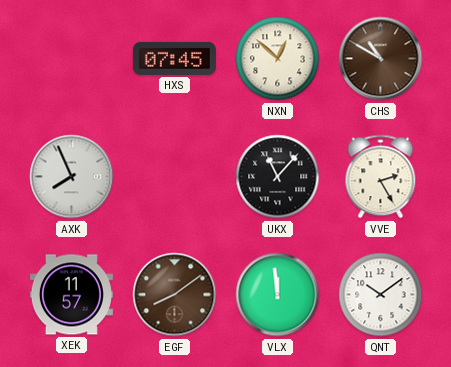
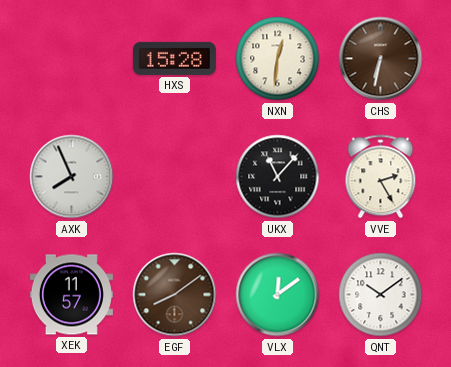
HXS: 07:45 -> 15:28
NXN: 12:52 -> 12:31
CHS: 10:50 -> 6:32
VLX: 11:59 -> 12:09
